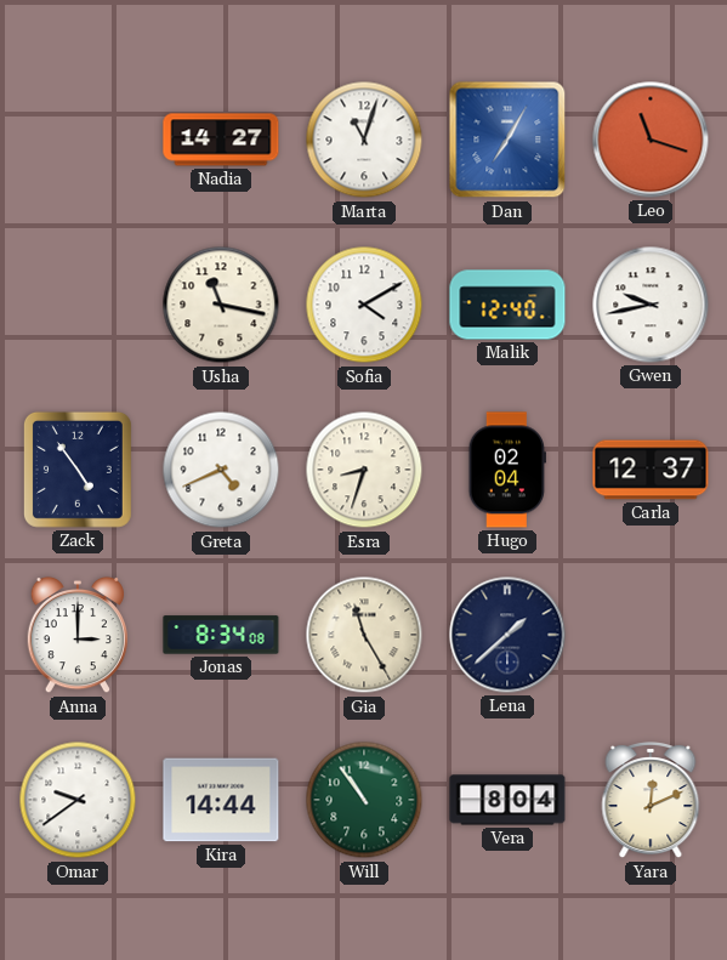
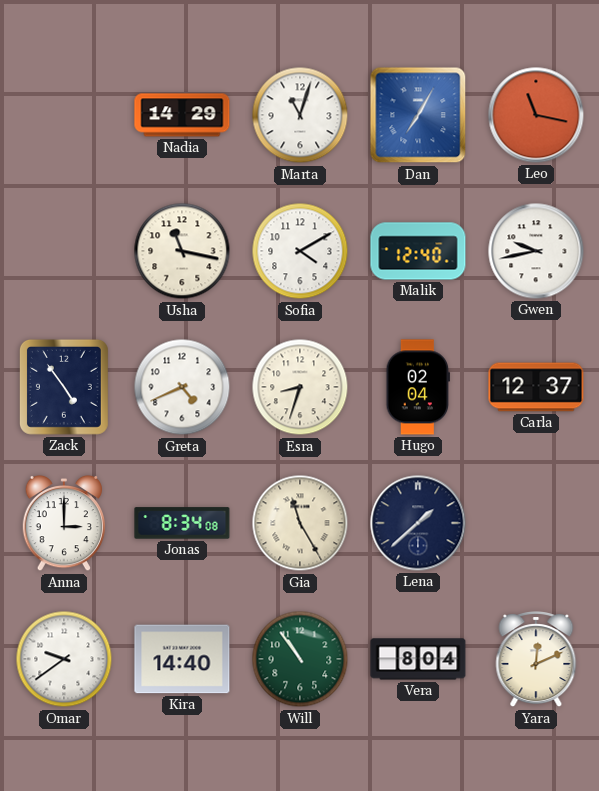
Nadia: 14:27 -> 14:29
Leo: 11:18 -> 11:17
Kira: 14:44 -> 14:40
